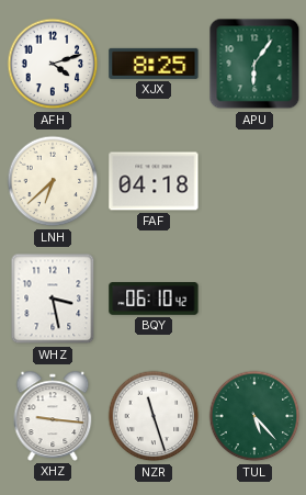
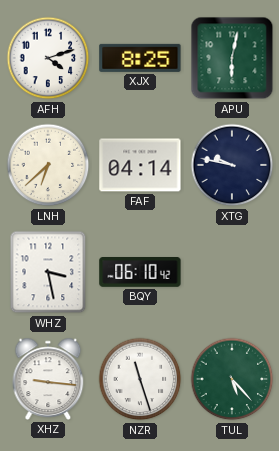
APU: 6:06 -> 6:02
FAF: 04:18 -> 04:14
XTG: none -> 9:47
